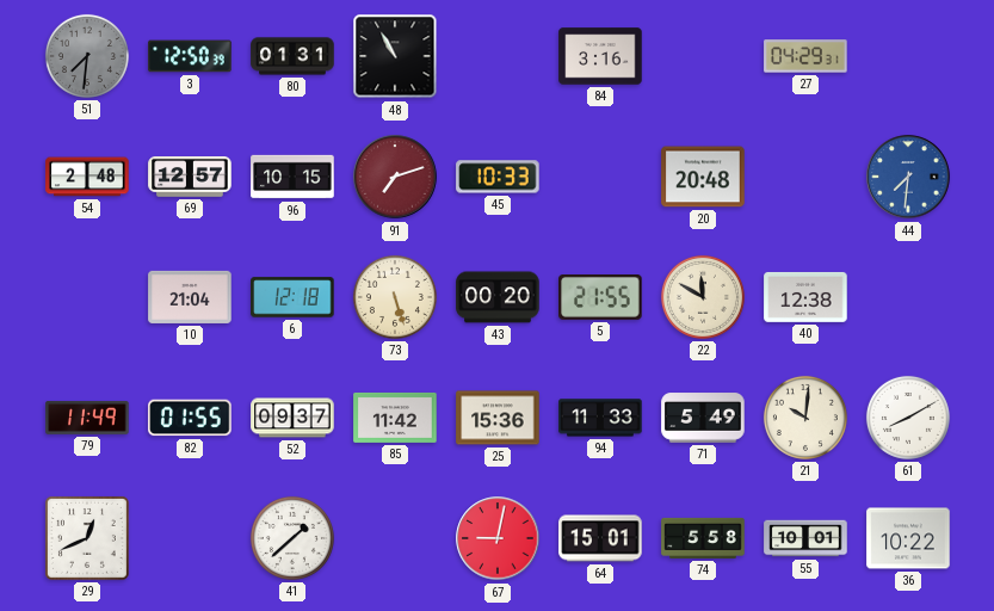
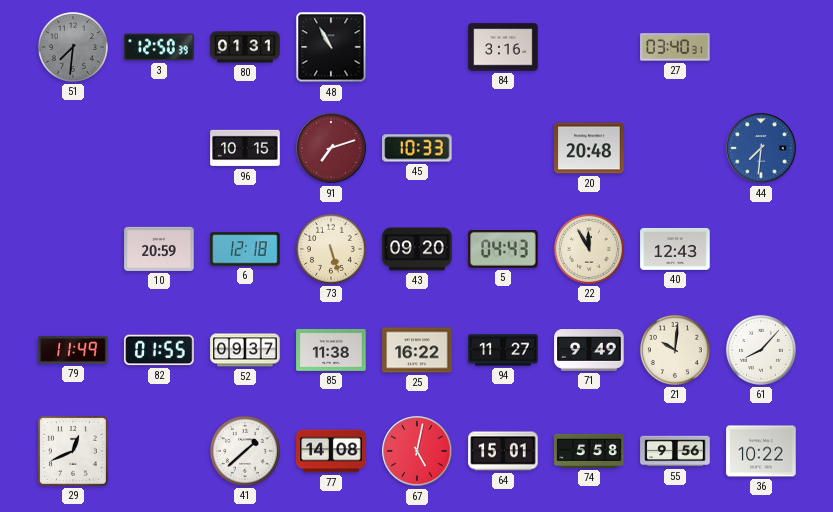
27: 04:29 -> 03:40
54: 2:48 -> none
69: 12:57 -> none
10: 21:04 -> 20:59
43: 00:20 -> 09:20
5: 21:55 -> 04:43
22: 11:50 -> 11:55
40: 12:38 -> 12:43
85: 11:42 -> 11:38
25: 15:36 -> 16:22
94: 11:33 -> 11:27
71: 5:49 -> 9:49
61: 8:10 -> 8:07
77: none -> 14:08
67: 9:02 -> 5:02
55: 10:01 -> 9:56
